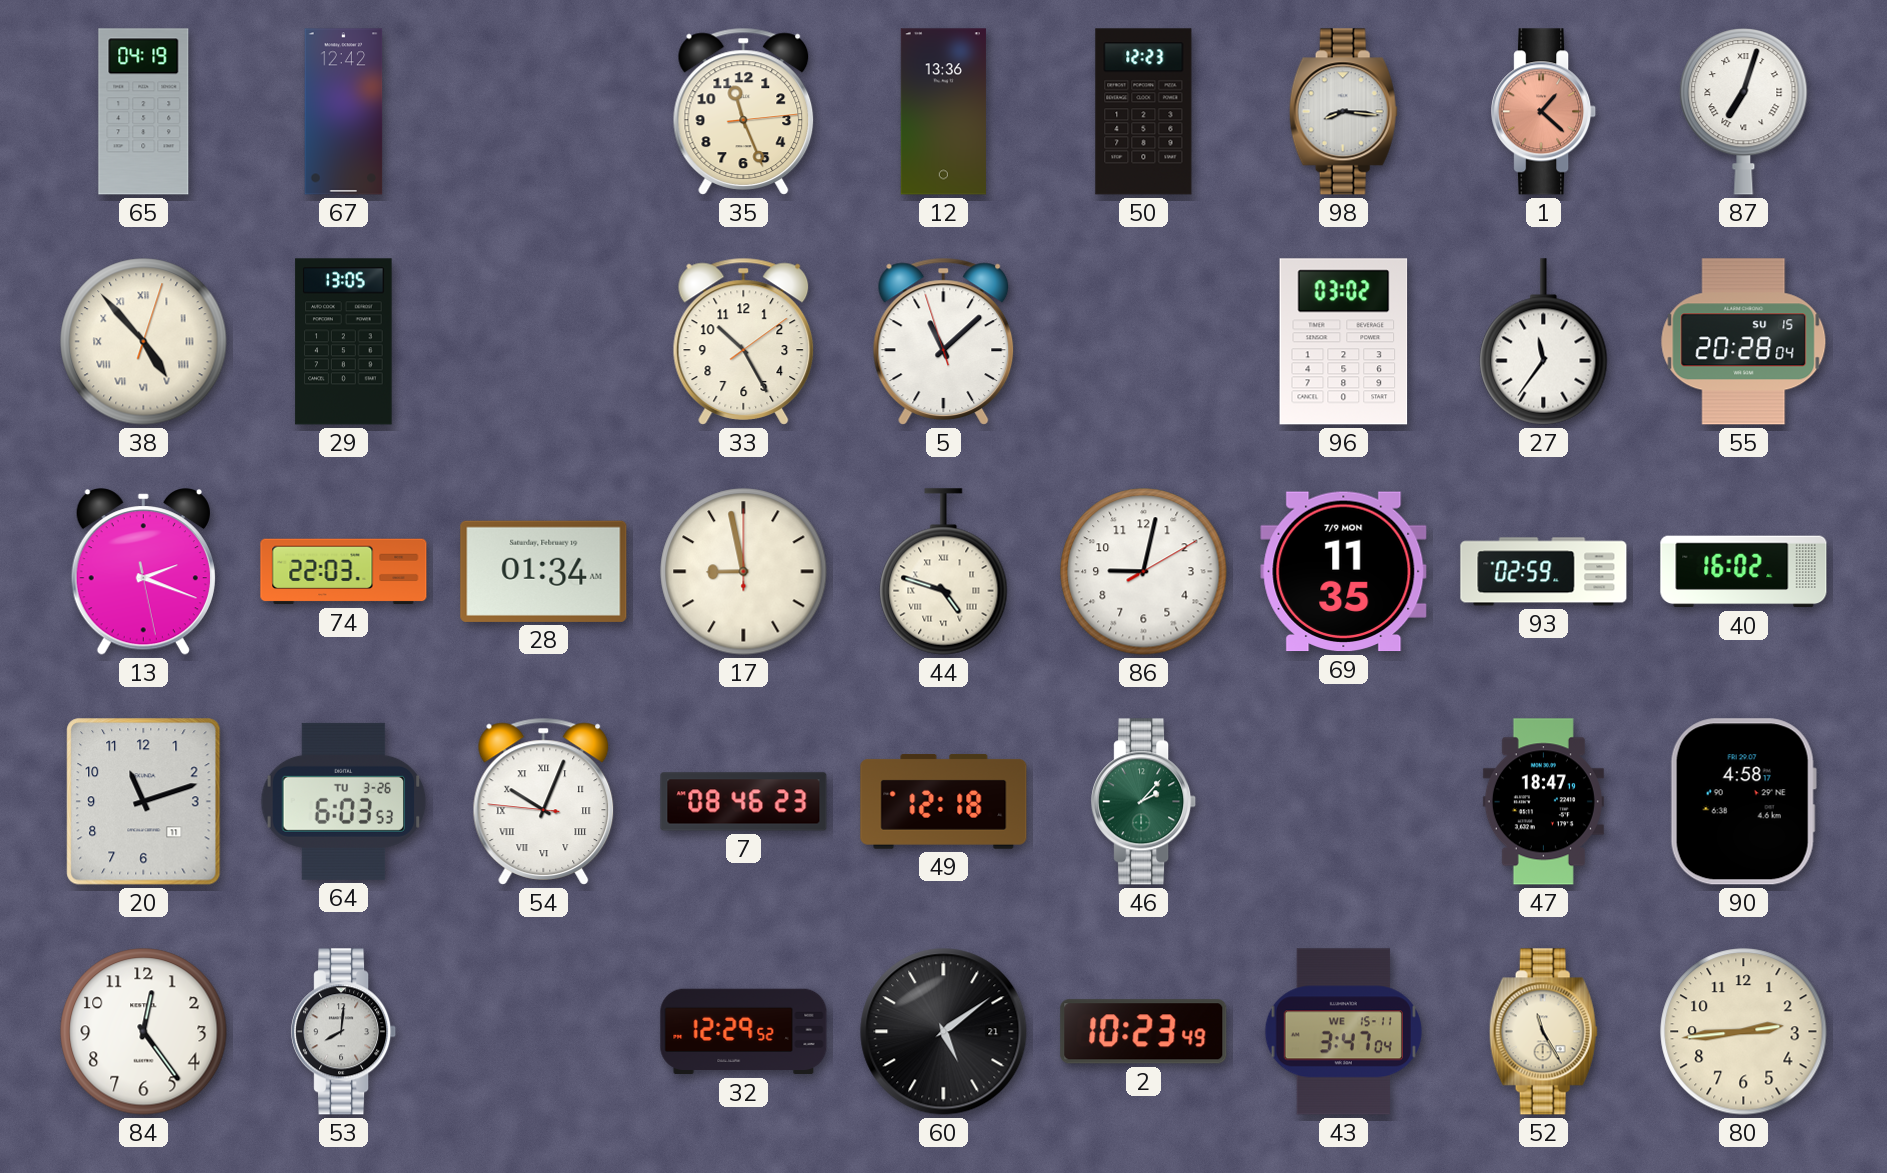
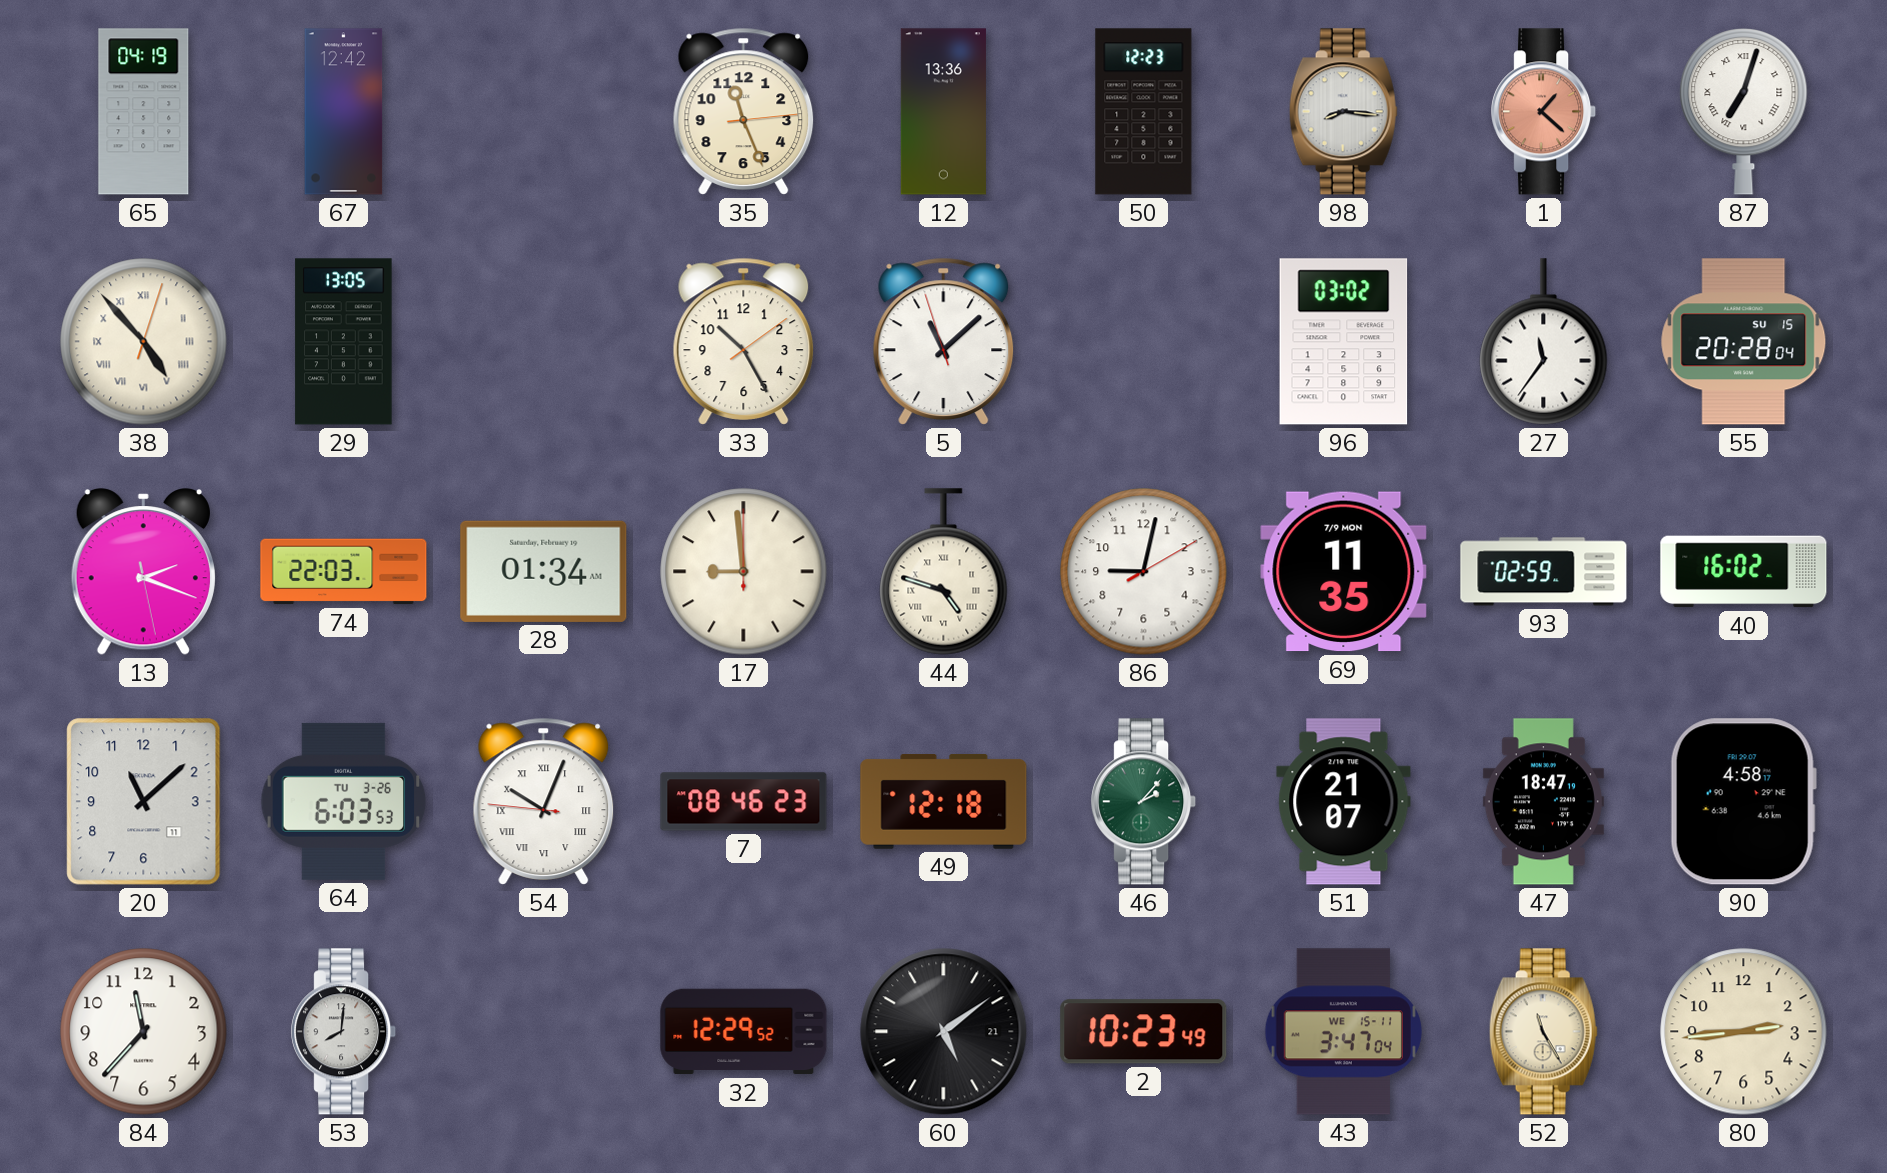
17: 8:58 -> 8:59
20: 11:12 -> 11:08
51: none -> 21:07
84: 12:24 -> 11:37
